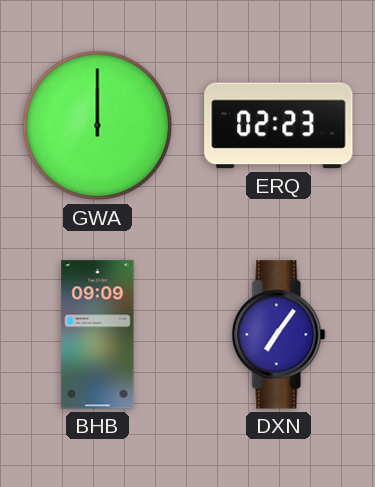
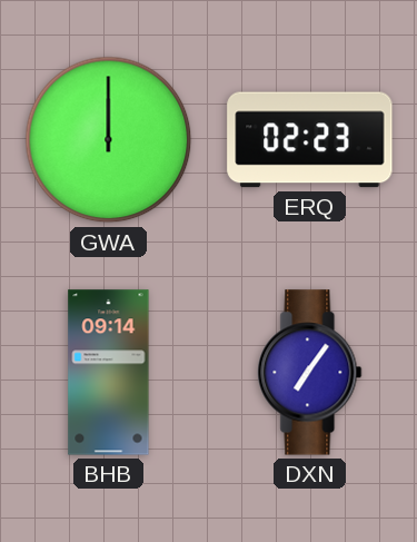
BHB: 09:09 -> 09:14
